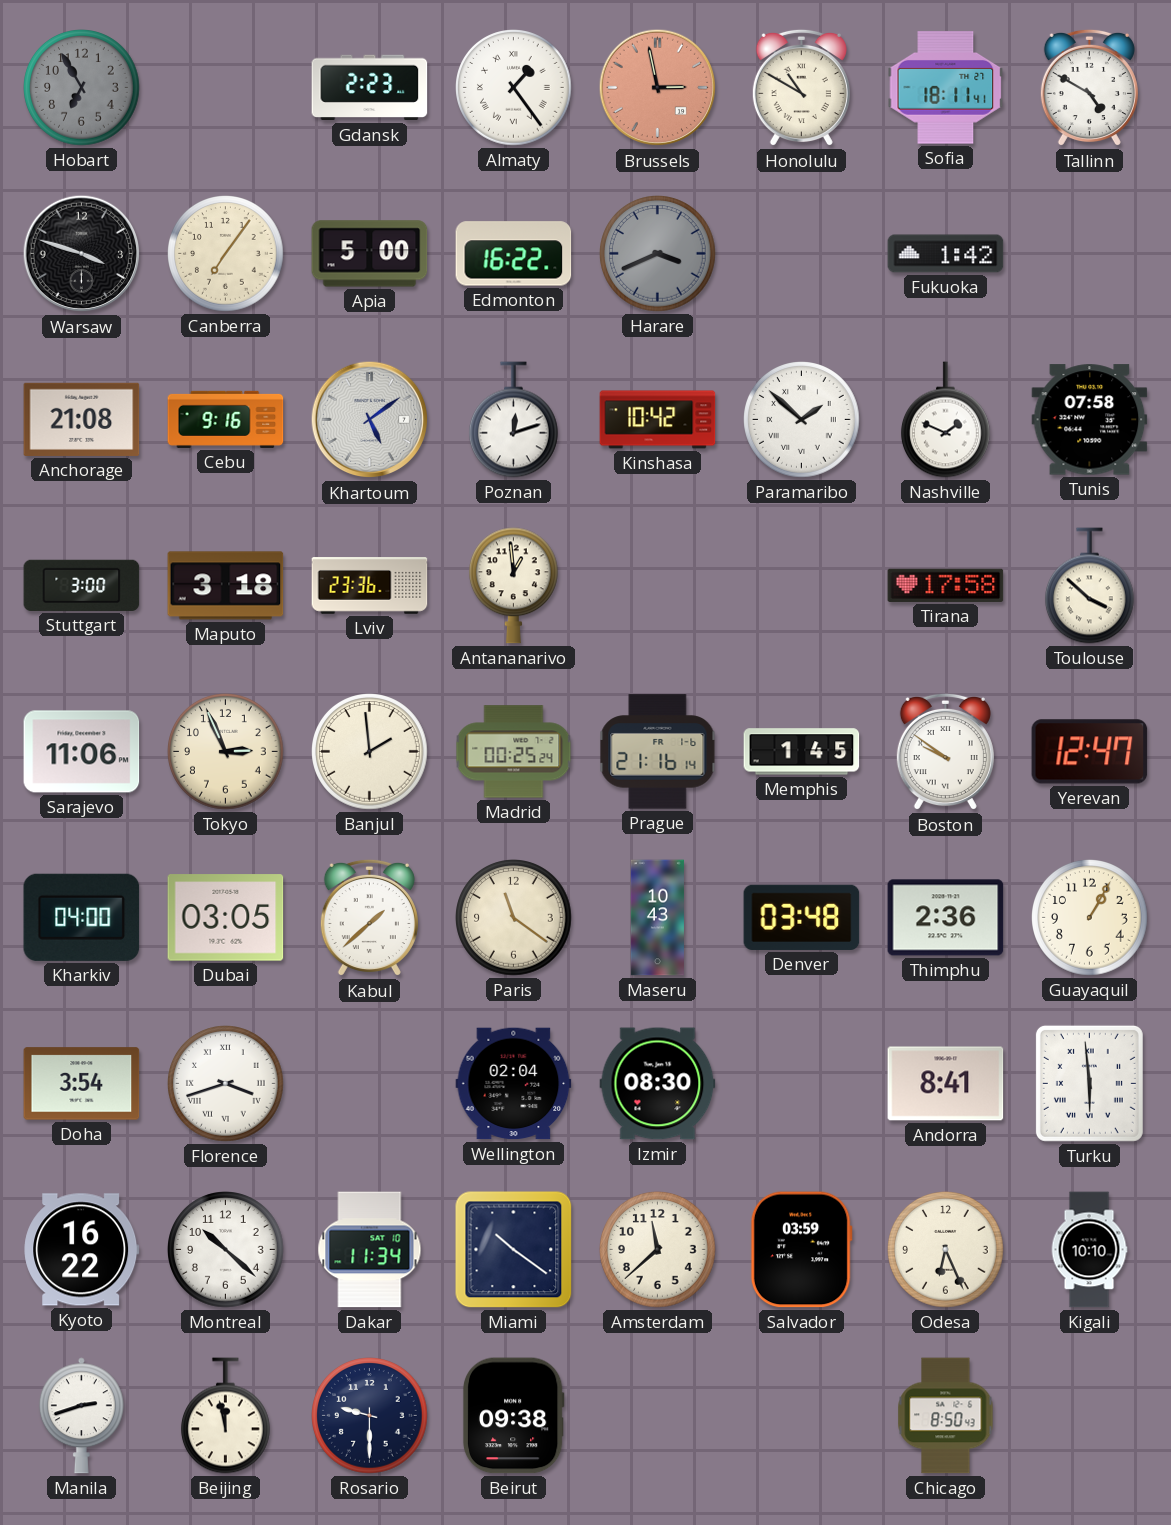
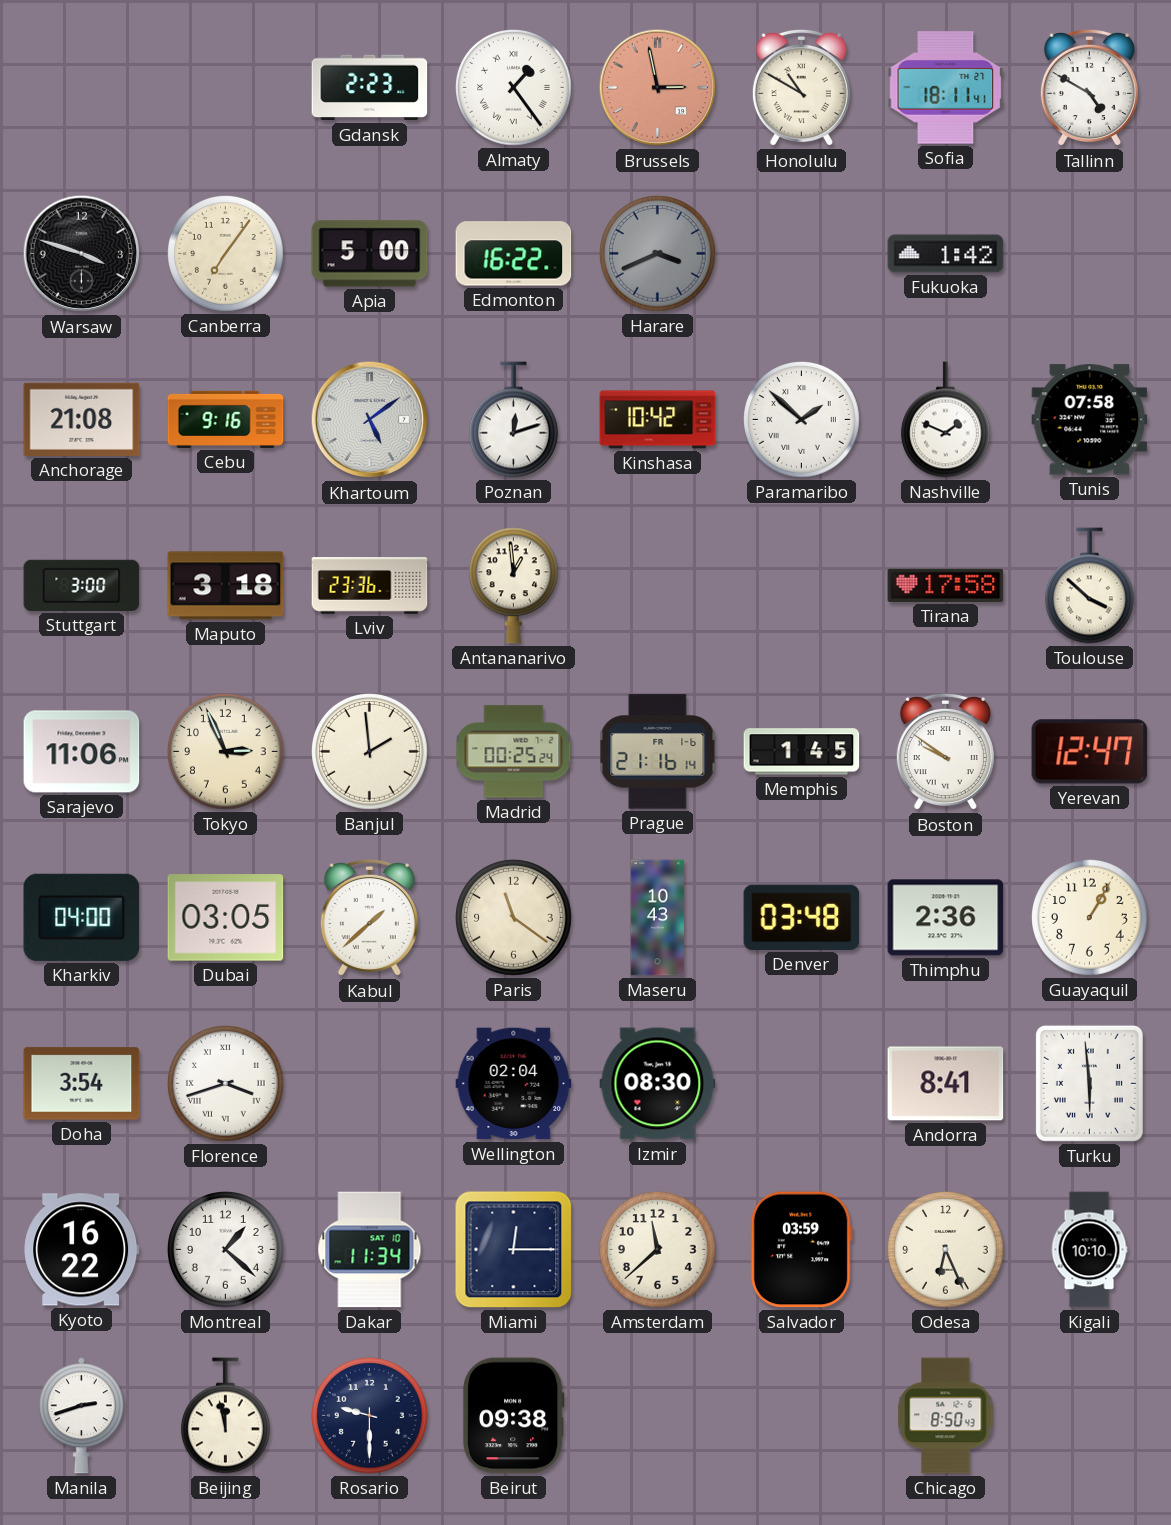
Hobart: 6:55 -> none
Montreal: 10:22 -> 1:22
Miami: 10:21 -> 12:15
